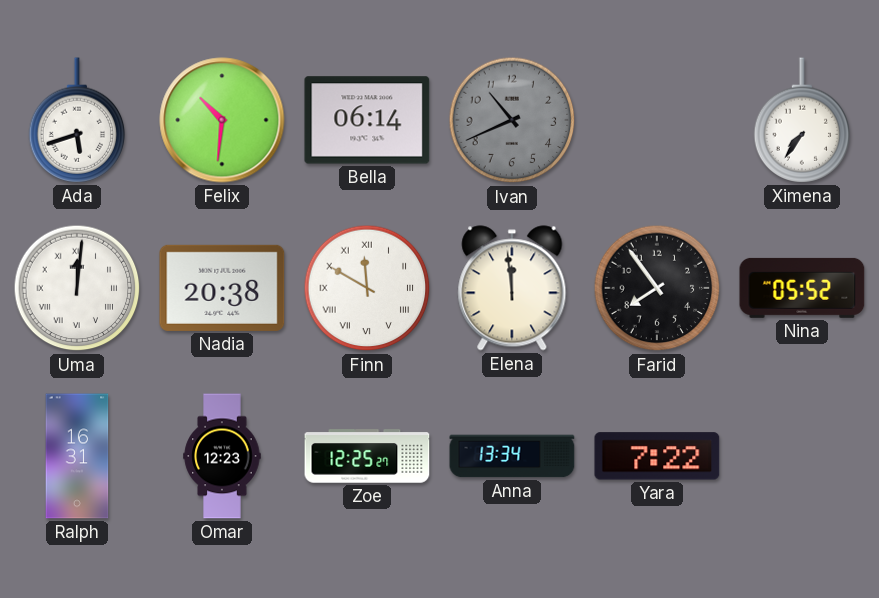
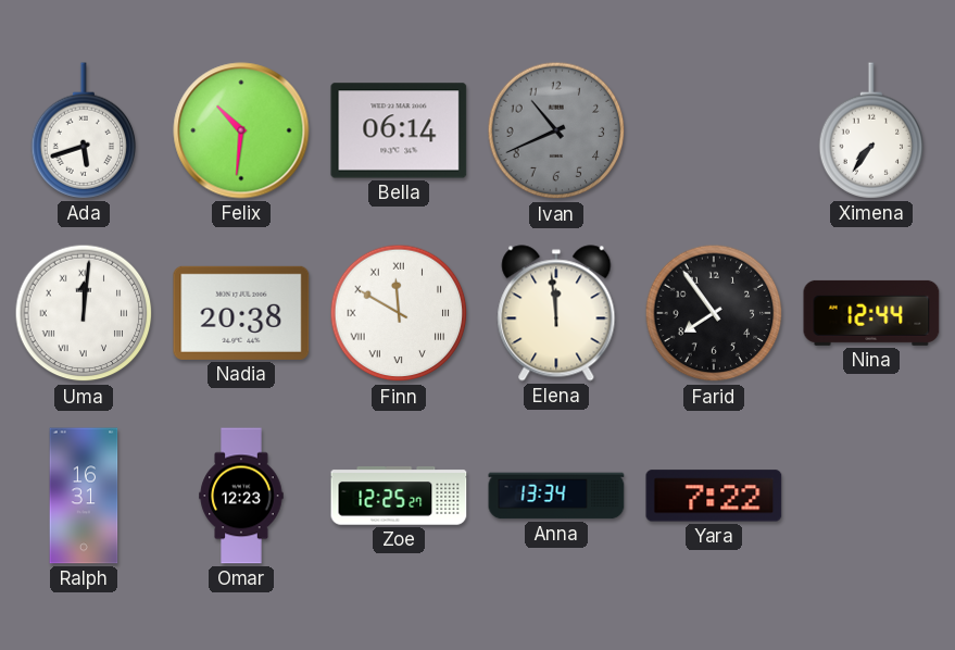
Nina: 05:52 -> 12:44
